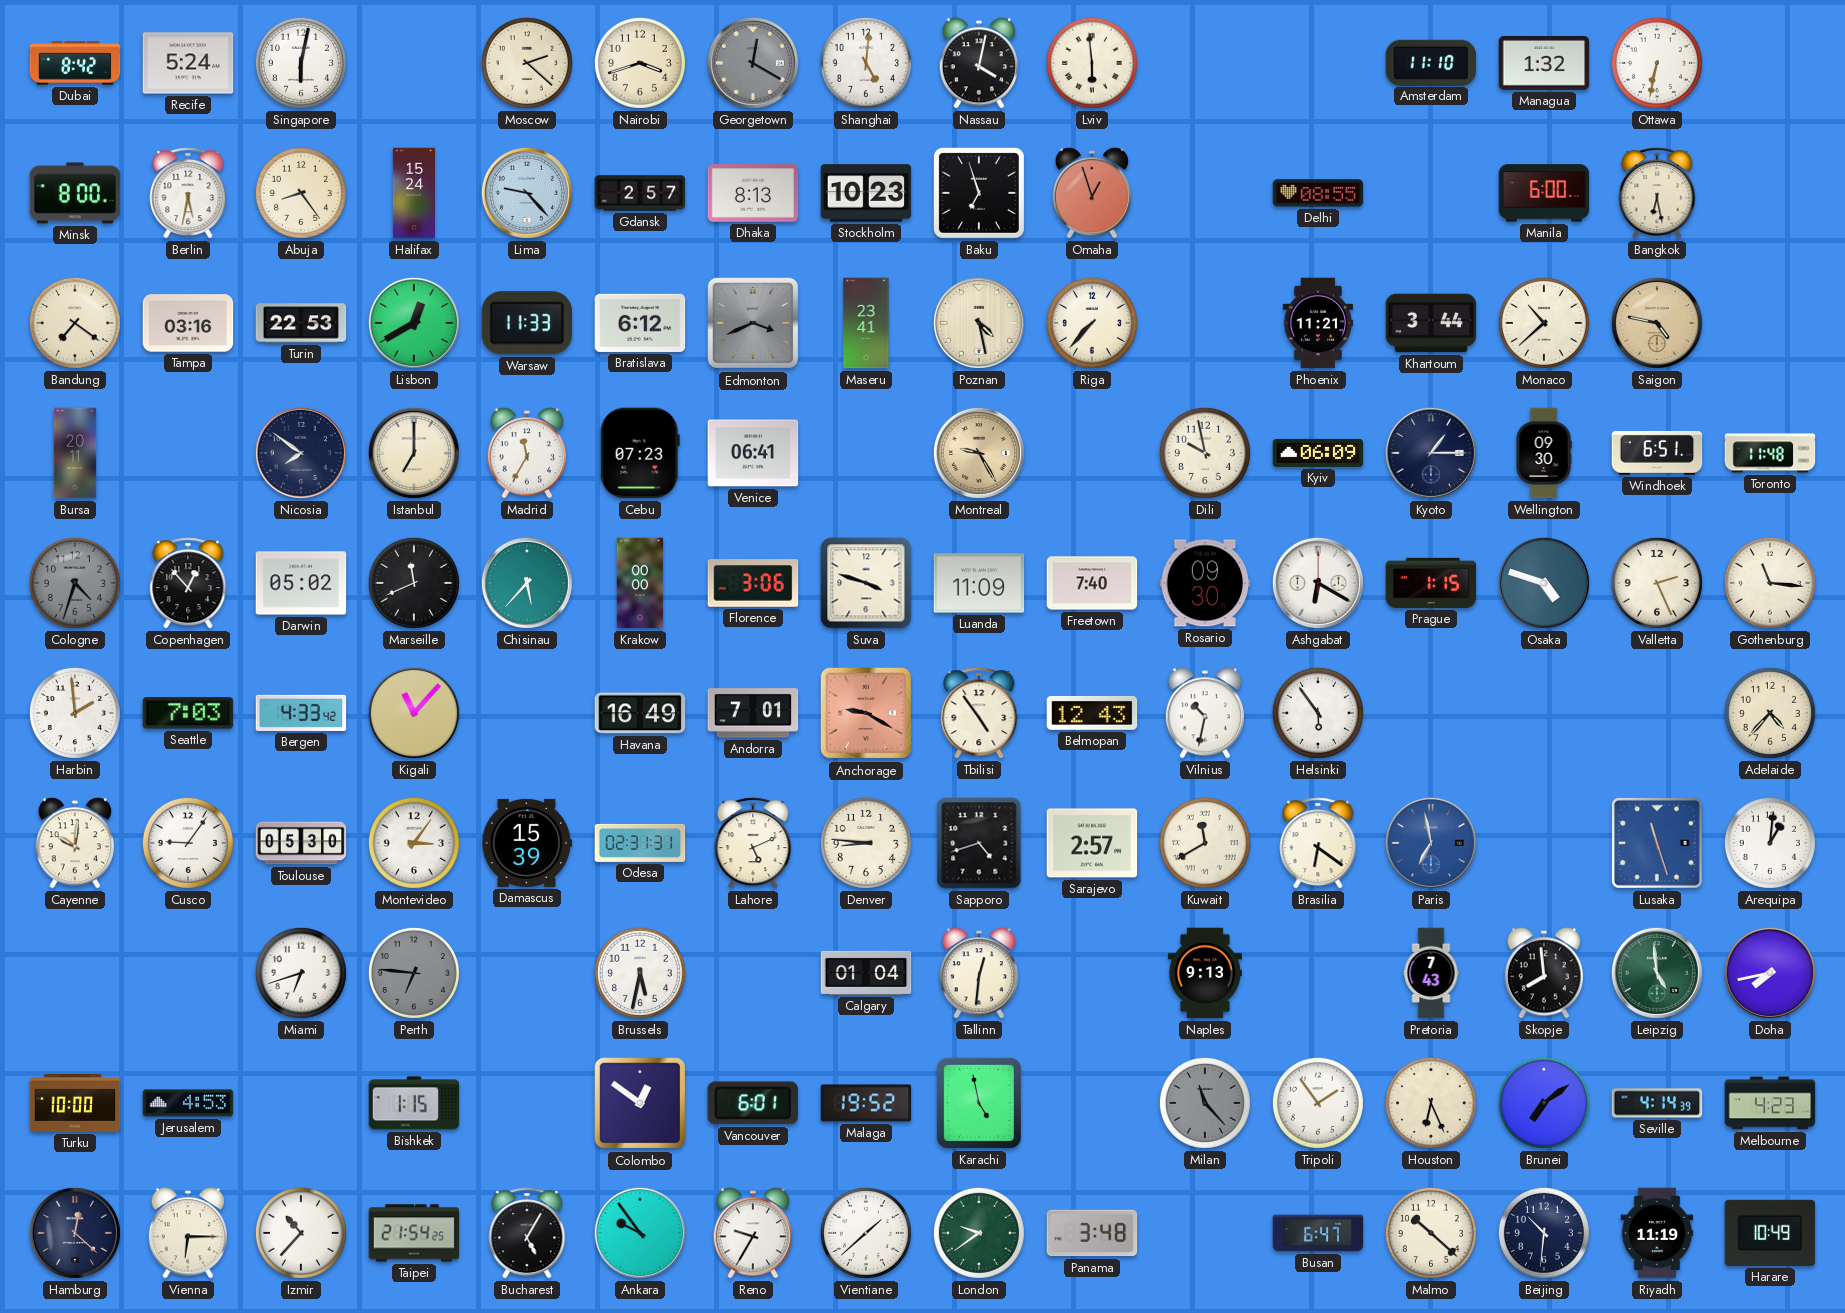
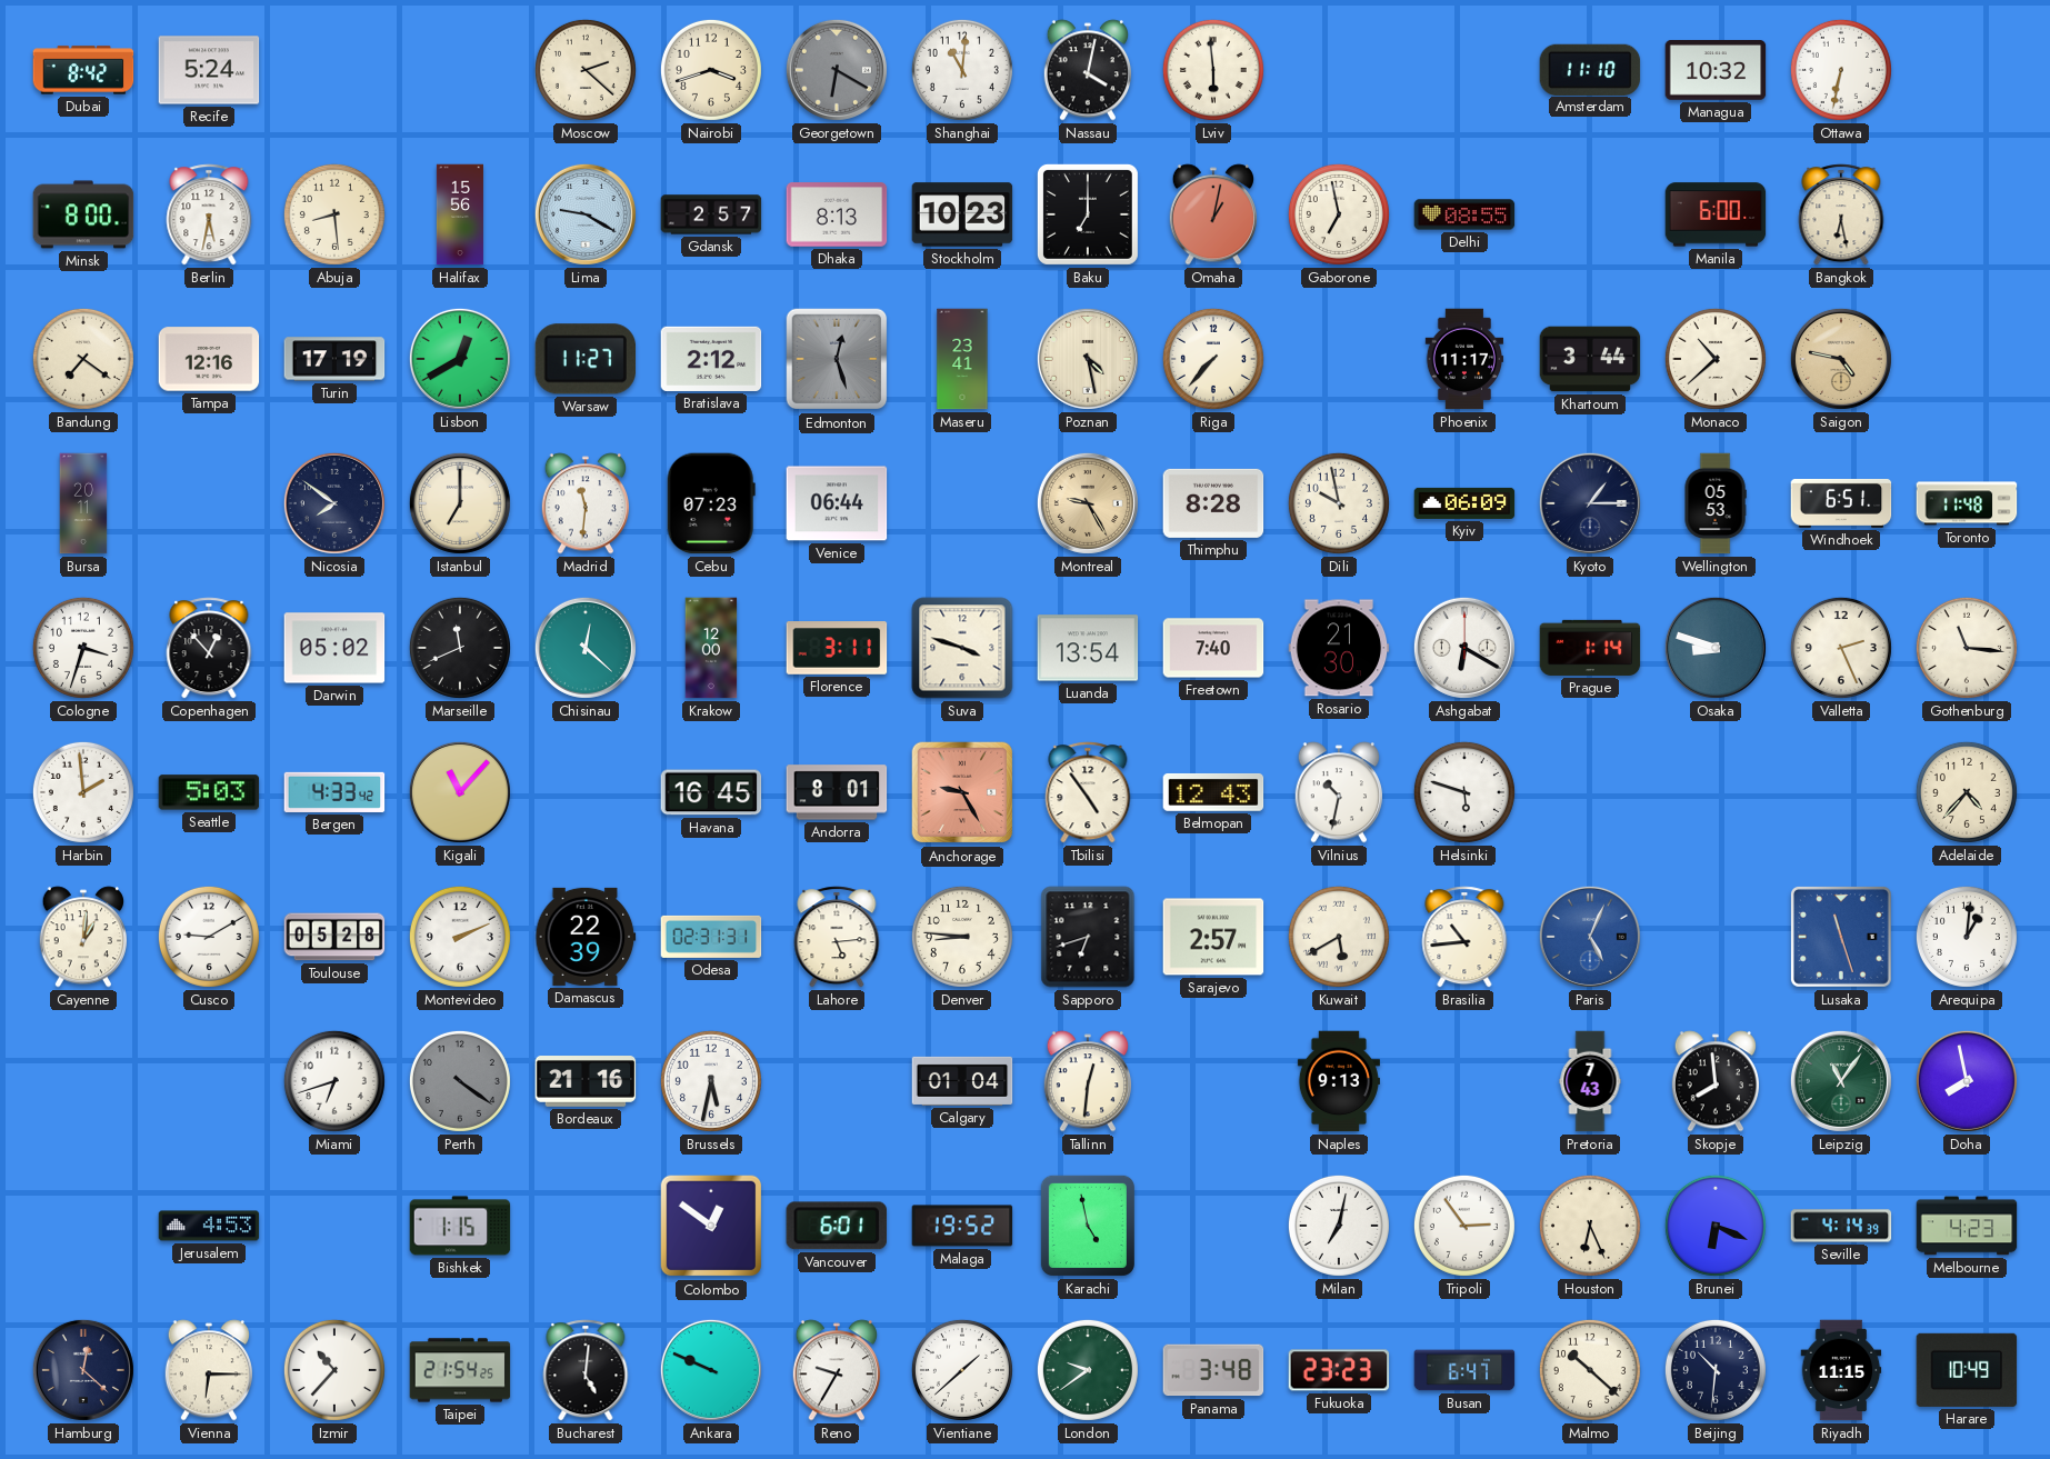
Singapore: 6:02 -> none
Georgetown: 12:20 -> 6:20
Shanghai: 5:01 -> 11:01
Managua: 1:32 -> 10:32
Abuja: 8:24 -> 8:29
Halifax: 15:24 -> 15:56
Lima: 9:23 -> 9:20
Baku: 6:57 -> 7:00
Omaha: 12:57 -> 1:02
Gaborone: none -> 6:58
Tampa: 03:16 -> 12:16
Turin: 22:53 -> 17:19
Warsaw: 11:33 -> 11:27
Bratislava: 6:12 -> 2:12
Edmonton: 3:41 -> 12:27
Phoenix: 11:21 -> 11:17
Madrid: 11:35 -> 11:31
Venice: 06:41 -> 06:44
Thimphu: none -> 8:28
Wellington: 09:30 -> 05:53
Cologne: 4:33 -> 3:33
Cologne dial: grey -> white
Chisinau: 5:37 -> 12:22
Krakow: 00:00 -> 12:00
Florence: 3:06 -> 3:11
Luanda: 11:09 -> 13:54
Rosario: 09:30 -> 21:30
Prague: 1:15 -> 1:14
Osaka: 4:48 -> 8:48
Seattle: 7:03 -> 5:03
Havana: 16:49 -> 16:45
Andorra: 7:01 -> 8:01
Anchorage: 9:20 -> 9:25
Helsinki: 5:54 -> 5:48
Cayenne: 10:01 -> 1:01
Cusco: 9:06 -> 9:10
Toulouse: 05:30 -> 05:28
Montevideo: 3:06 -> 2:11
Damascus: 15:39 -> 22:39
Lahore: 5:11 -> 5:14
Sapporo: 4:42 -> 6:42
Kuwait: 11:40 -> 5:40
Brasilia: 6:21 -> 10:44
Paris: 6:58 -> 5:04
Perth: 6:46 -> 4:21
Bordeaux: none -> 21:16
Leipzig: 4:59 -> 11:06
Doha: 7:43 -> 7:58
Turku: 10:00 -> none
Milan: 11:23 -> 7:02
Milan dial: grey -> white
Tripoli: 1:54 -> 2:54
Brunei: 7:09 -> 6:19
Bucharest: 5:05 -> 5:01
Ankara: 9:54 -> 9:49
Fukuoka: none -> 23:23
Riyadh: 11:19 -> 11:15
